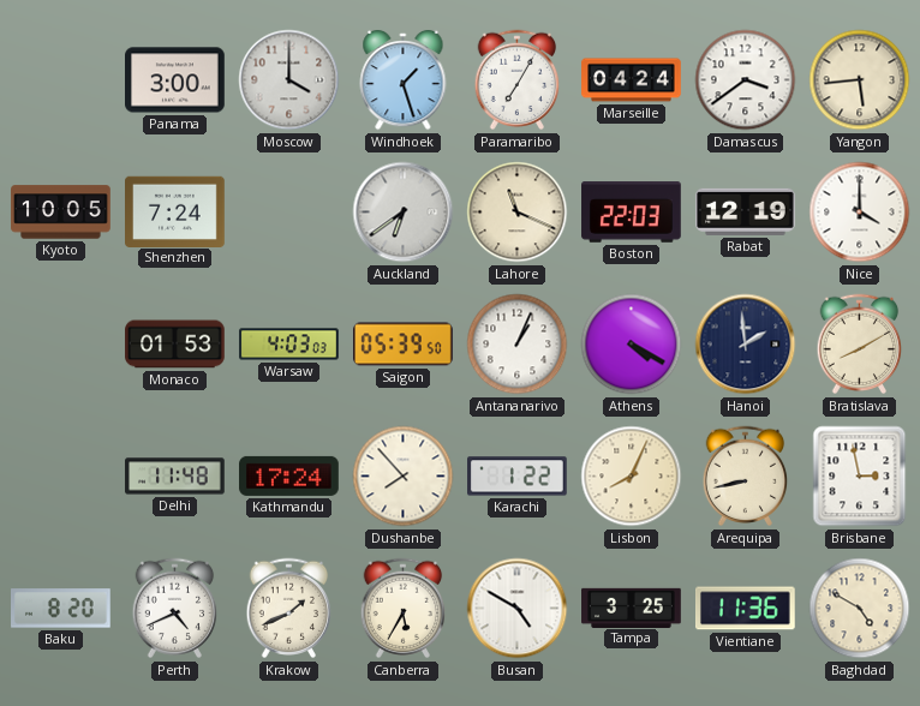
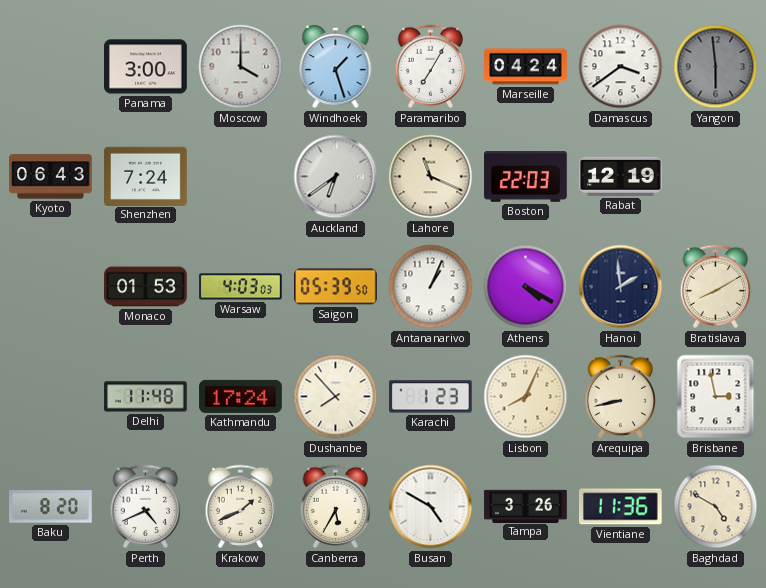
Yangon: 5:44 -> 5:59
Yangon dial: cream -> grey
Kyoto: 10:05 -> 06:43
Nice: 4:00 -> none
Karachi: 1:22 -> 1:23
Tampa: 3:25 -> 3:26
